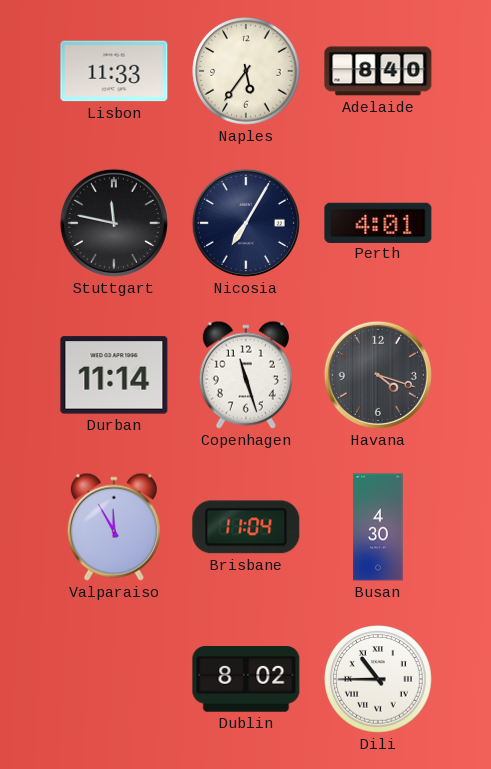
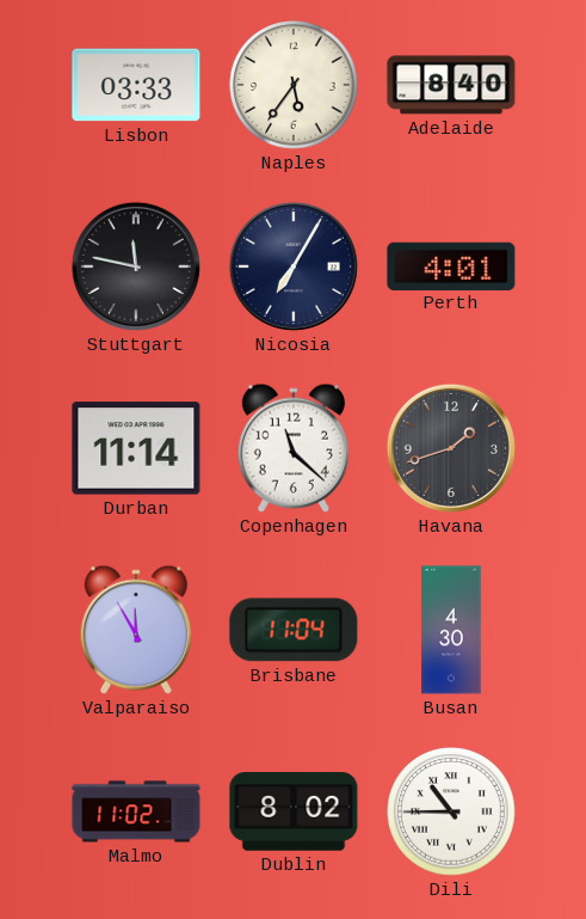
Lisbon: 11:33 -> 03:33
Copenhagen: 11:27 -> 11:22
Havana: 4:18 -> 1:42
Malmo: none -> 11:02
